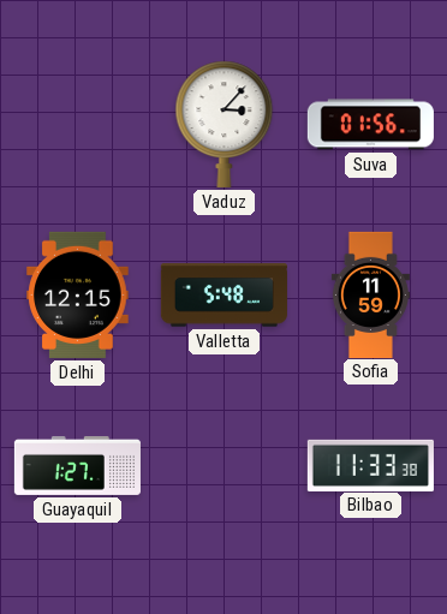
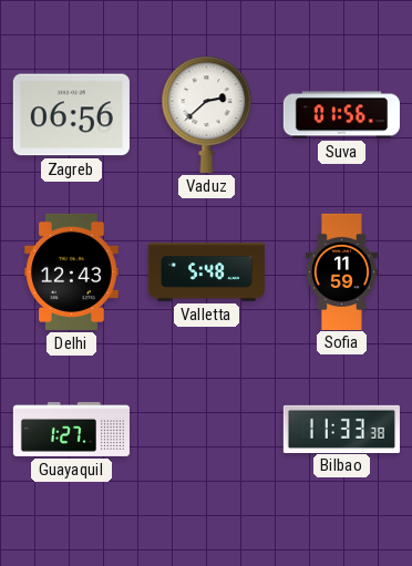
Zagreb: none -> 06:56
Vaduz: 3:07 -> 2:38
Delhi: 12:15 -> 12:43
